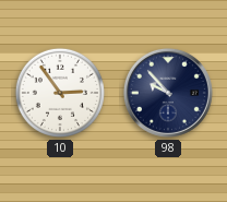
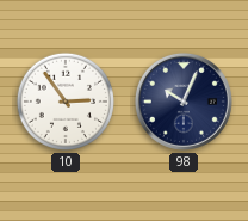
98: 9:53 -> 10:04
